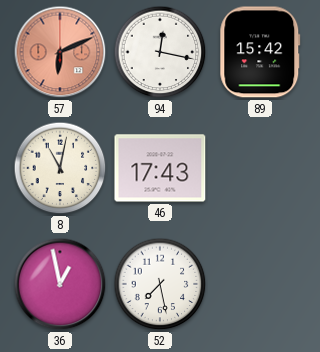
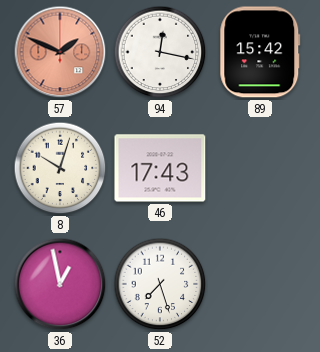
57: 6:11 -> 1:49
8: 11:02 -> 10:03
52: 7:28 -> 7:27
